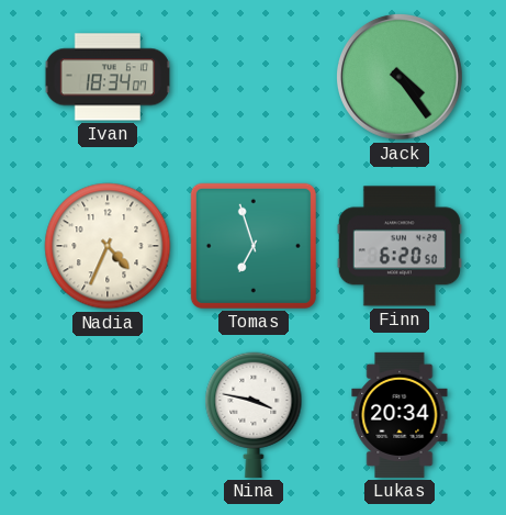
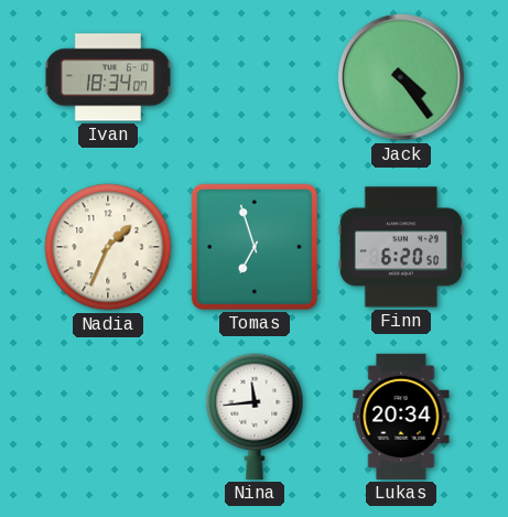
Nadia: 4:34 -> 1:34
Nina: 3:47 -> 11:44
